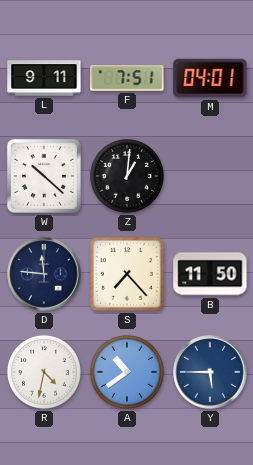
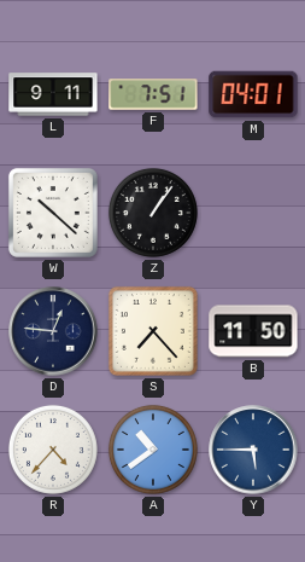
Z: 1:01 -> 1:06
D: 11:46 -> 12:46
R: 4:32 -> 4:37
